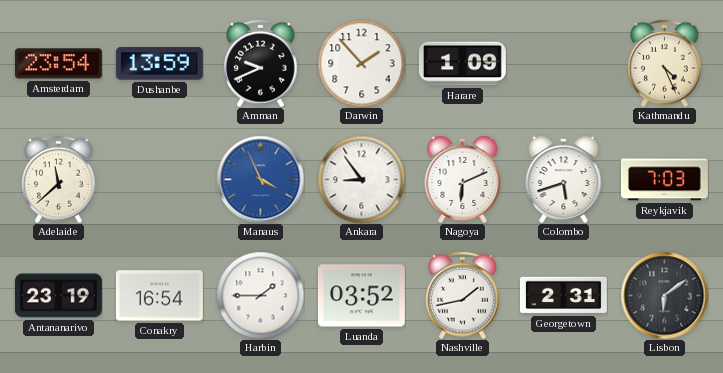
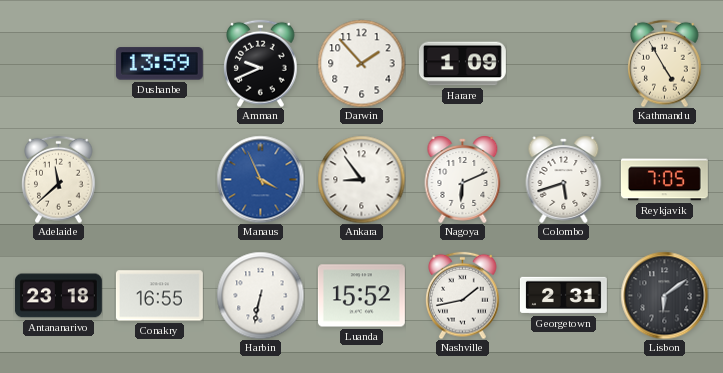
Amsterdam: 23:54 -> none
Kathmandu: 4:26 -> 4:55
Reykjavik: 7:03 -> 7:05
Antananarivo: 23:19 -> 23:18
Conakry: 16:54 -> 16:55
Harbin: 1:45 -> 6:32
Luanda: 03:52 -> 15:52
